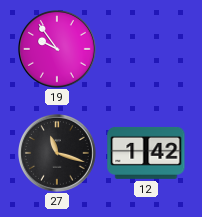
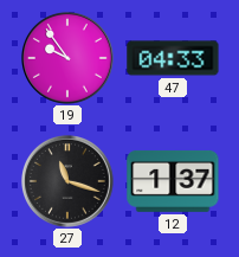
47: none -> 04:33
12: 1:42 -> 1:37
